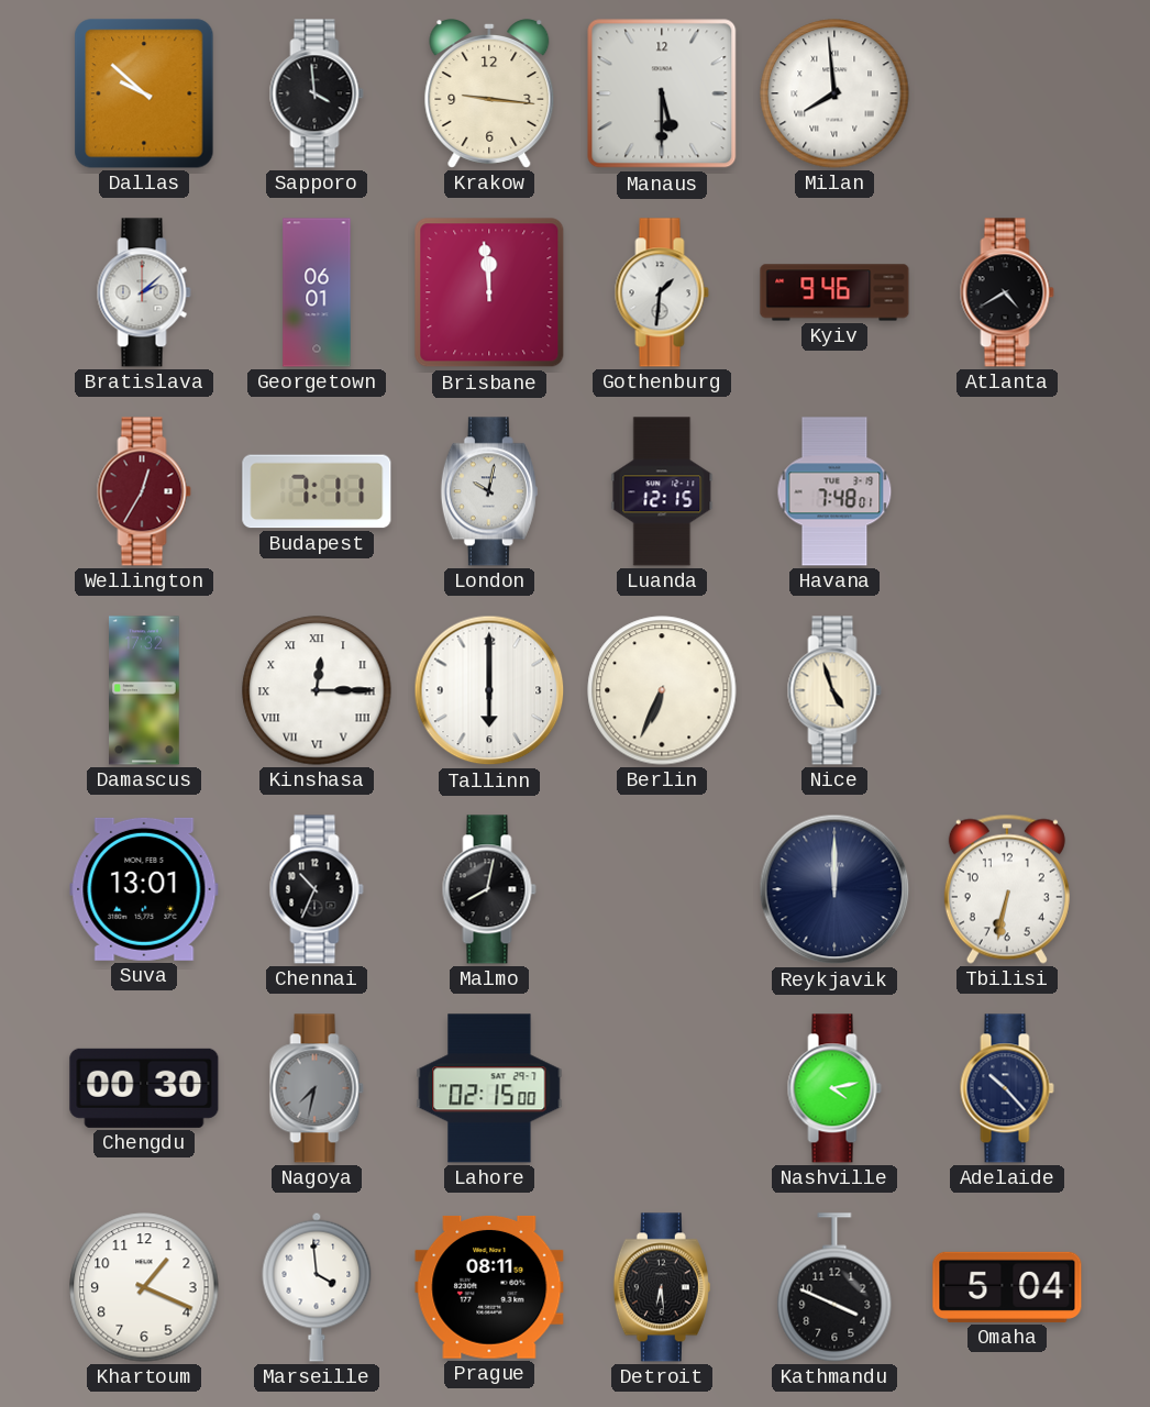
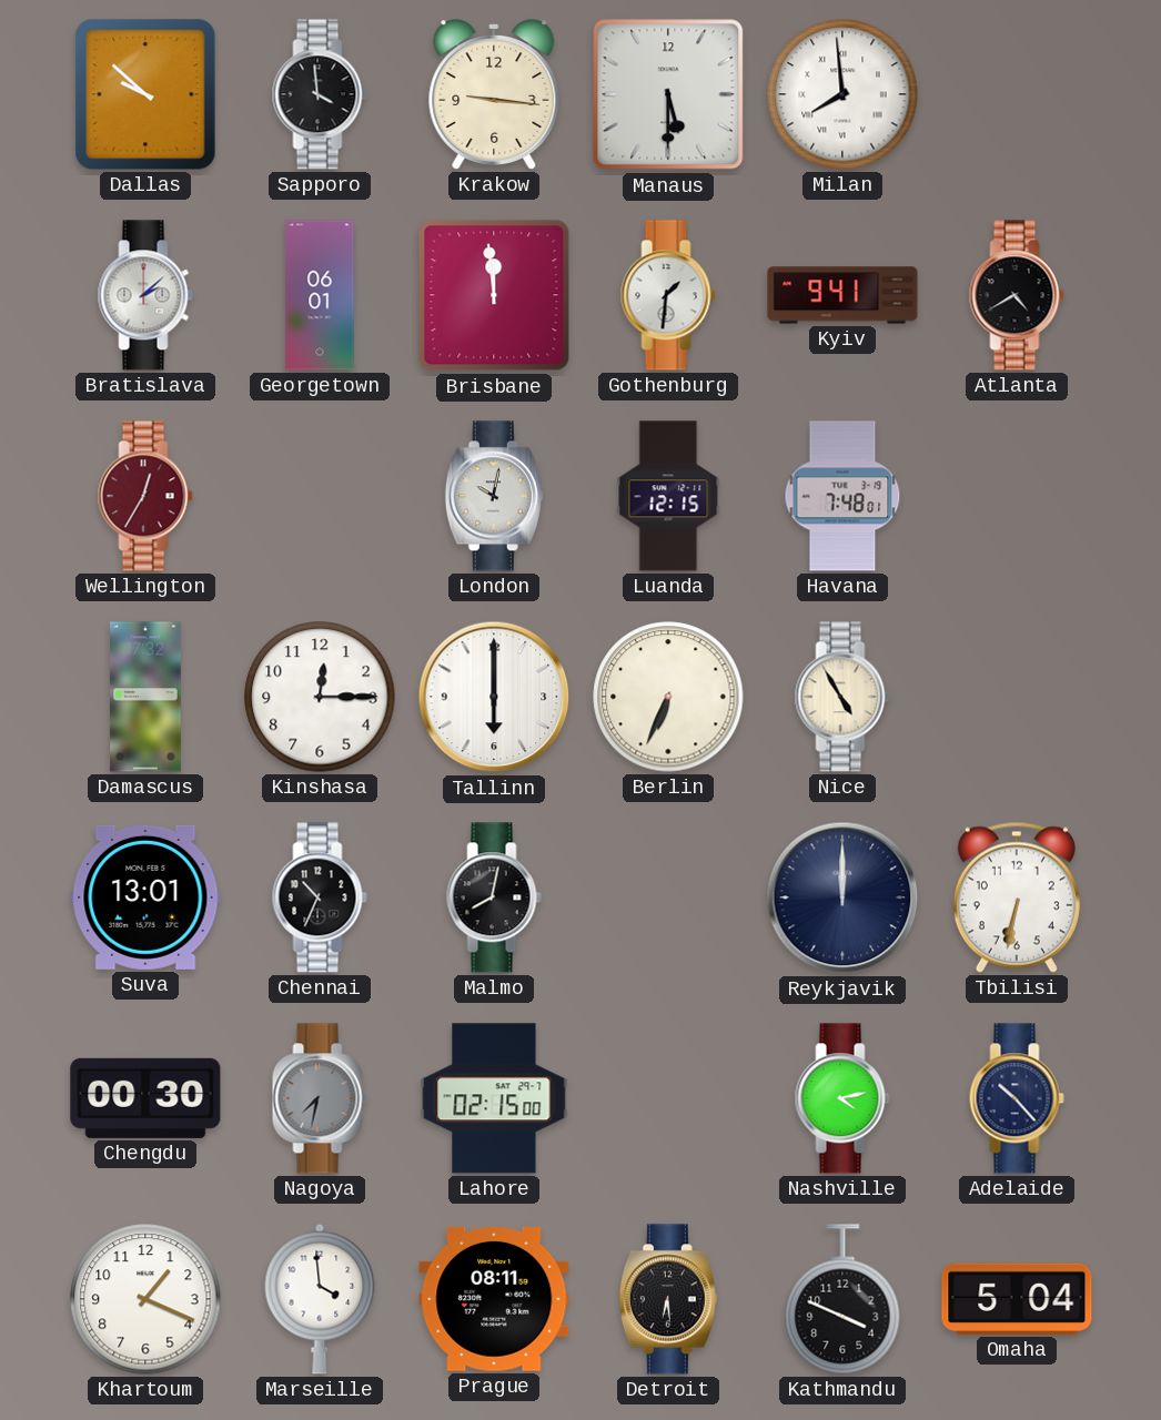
Kyiv: 9:46 -> 9:41
Budapest: 7:11 -> none
Kinshasa numerals: Roman -> Arabic
Nice: 4:57 -> 4:55
